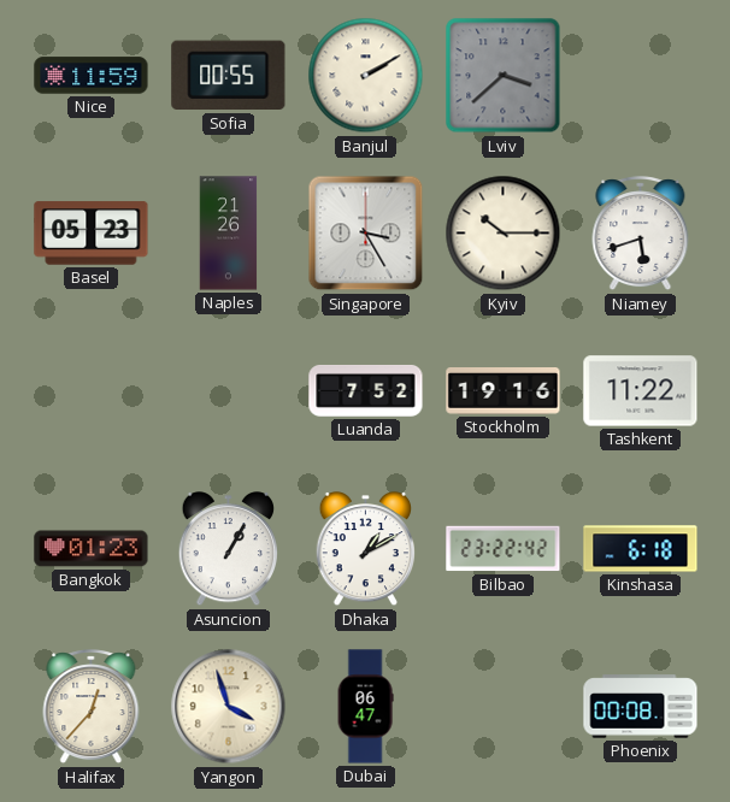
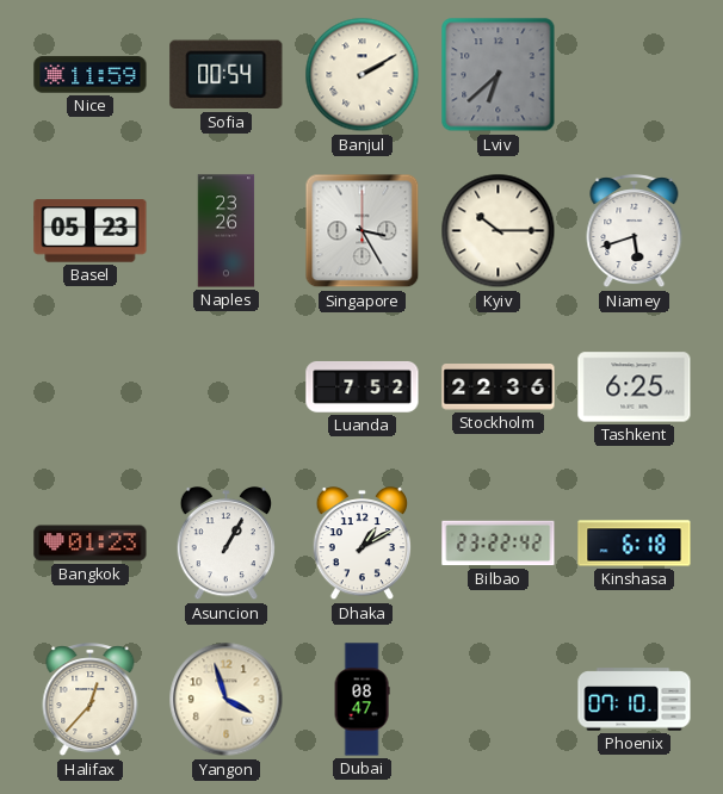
Sofia: 00:55 -> 00:54
Lviv: 3:38 -> 6:38
Naples: 21:26 -> 23:26
Stockholm: 19:16 -> 22:36
Tashkent: 11:22 -> 6:25
Dubai: 06:47 -> 08:47
Phoenix: 00:08 -> 07:10
